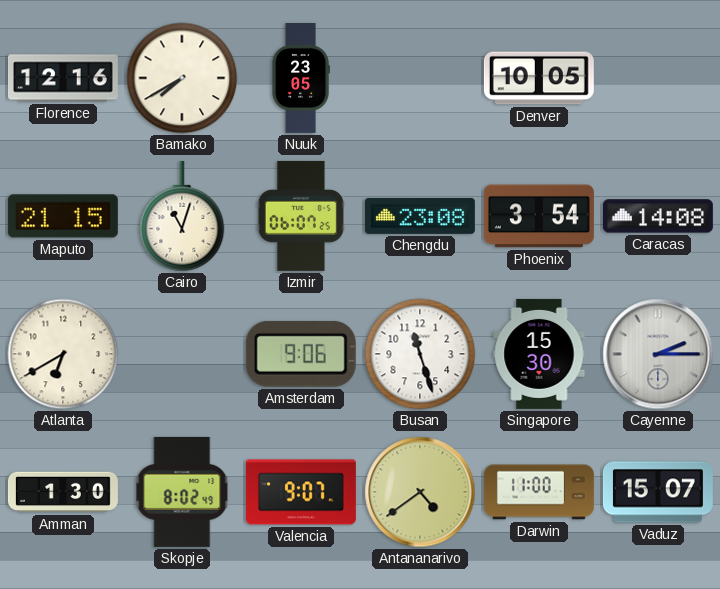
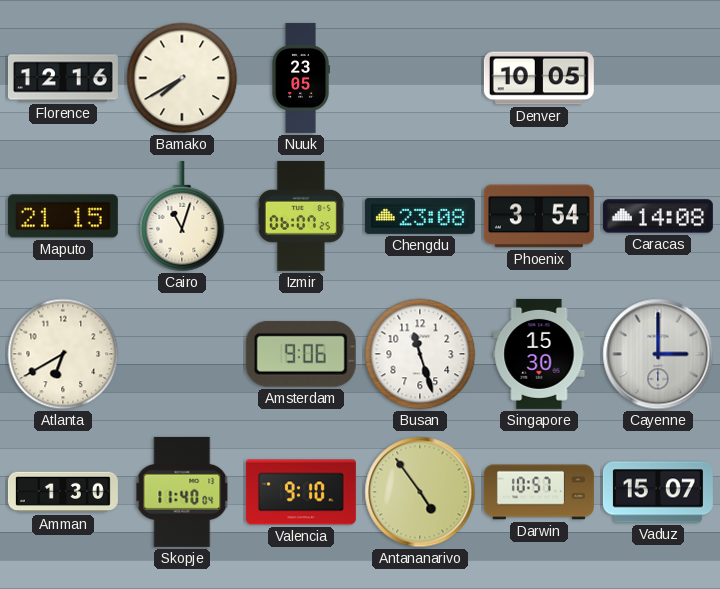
Cayenne: 2:15 -> 3:00
Skopje: 8:02 -> 11:40
Valencia: 9:07 -> 9:10
Antananarivo: 4:39 -> 4:54
Darwin: 11:00 -> 10:57
